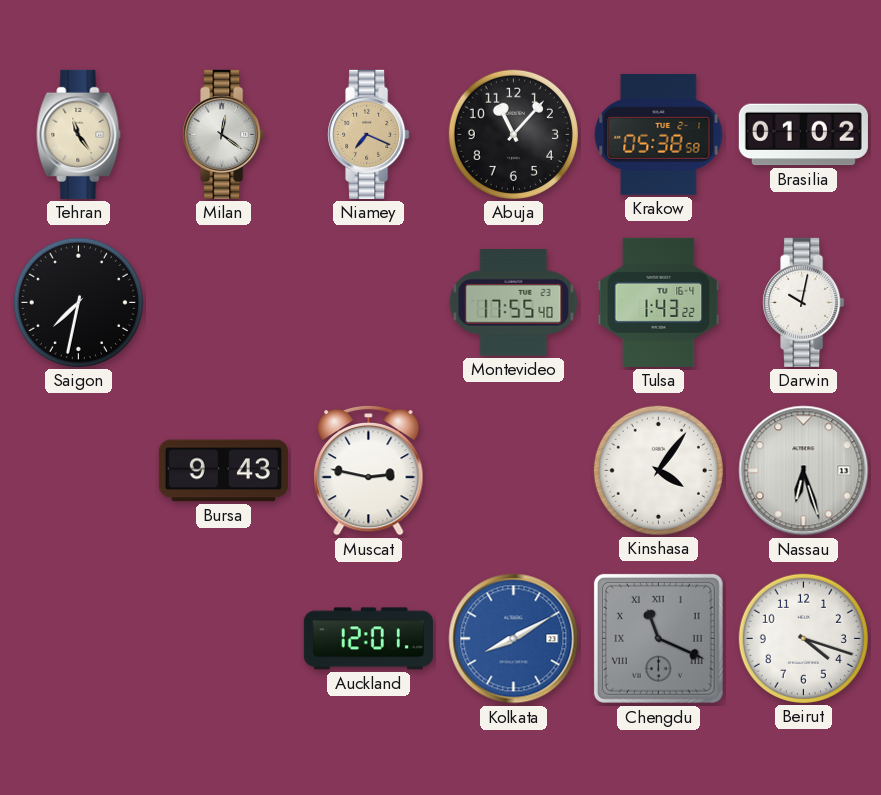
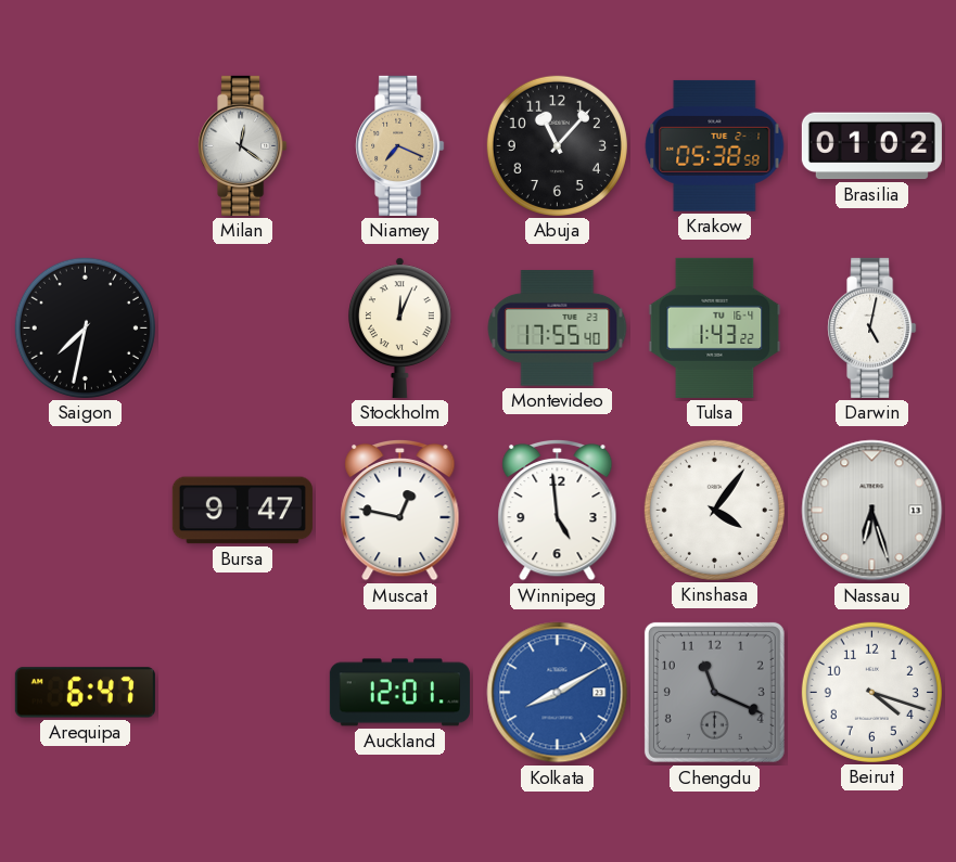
Tehran: 11:24 -> none
Stockholm: none -> 12:04
Darwin: 10:02 -> 5:02
Bursa: 9:43 -> 9:47
Muscat: 2:47 -> 12:47
Winnipeg: none -> 4:59
Arequipa: none -> 6:47
Chengdu numerals: Roman -> Arabic
